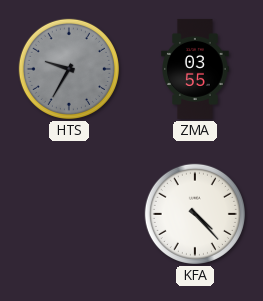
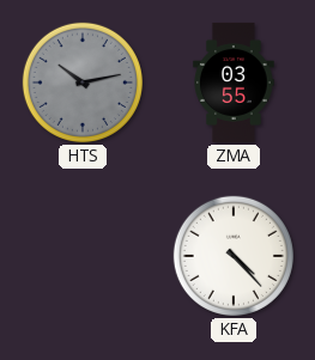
HTS: 9:35 -> 10:13
